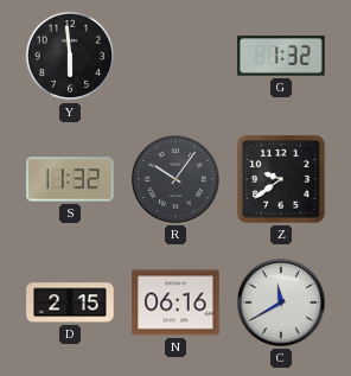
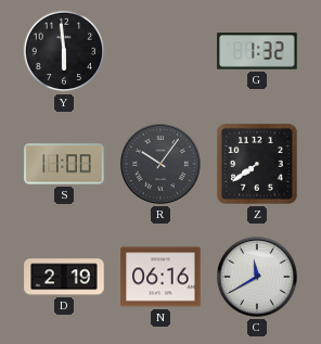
S: 11:32 -> 11:00
Z: 9:39 -> 7:39
D: 2:15 -> 2:19
